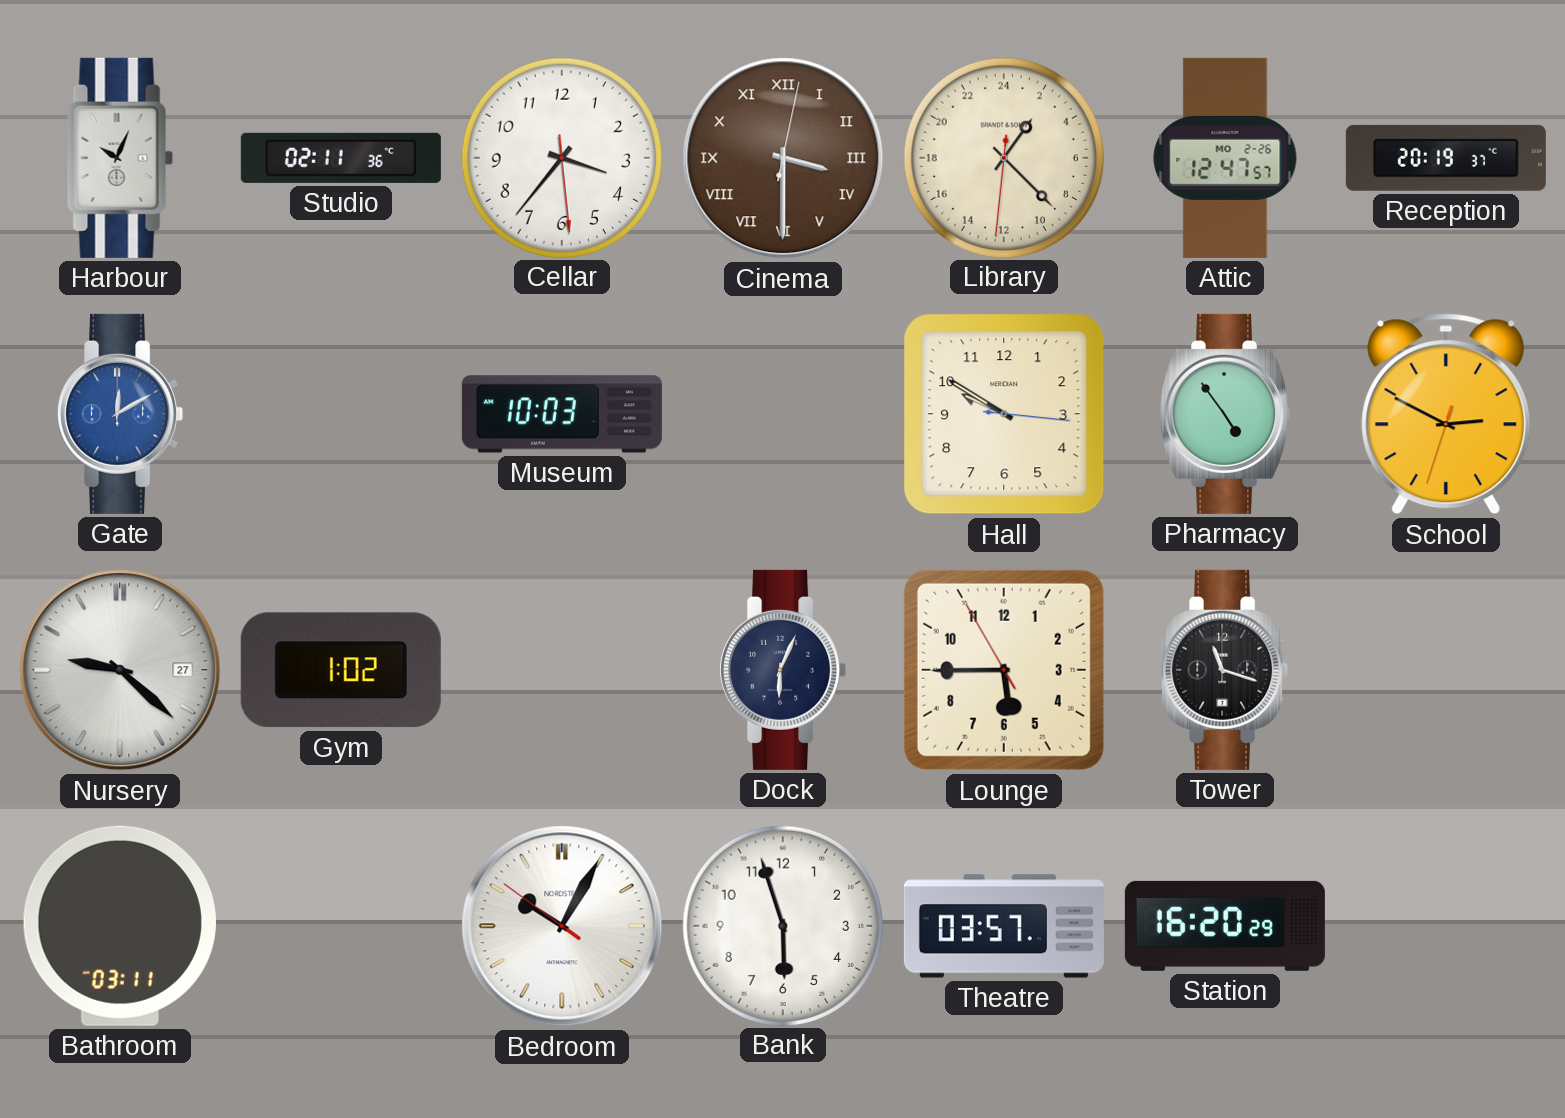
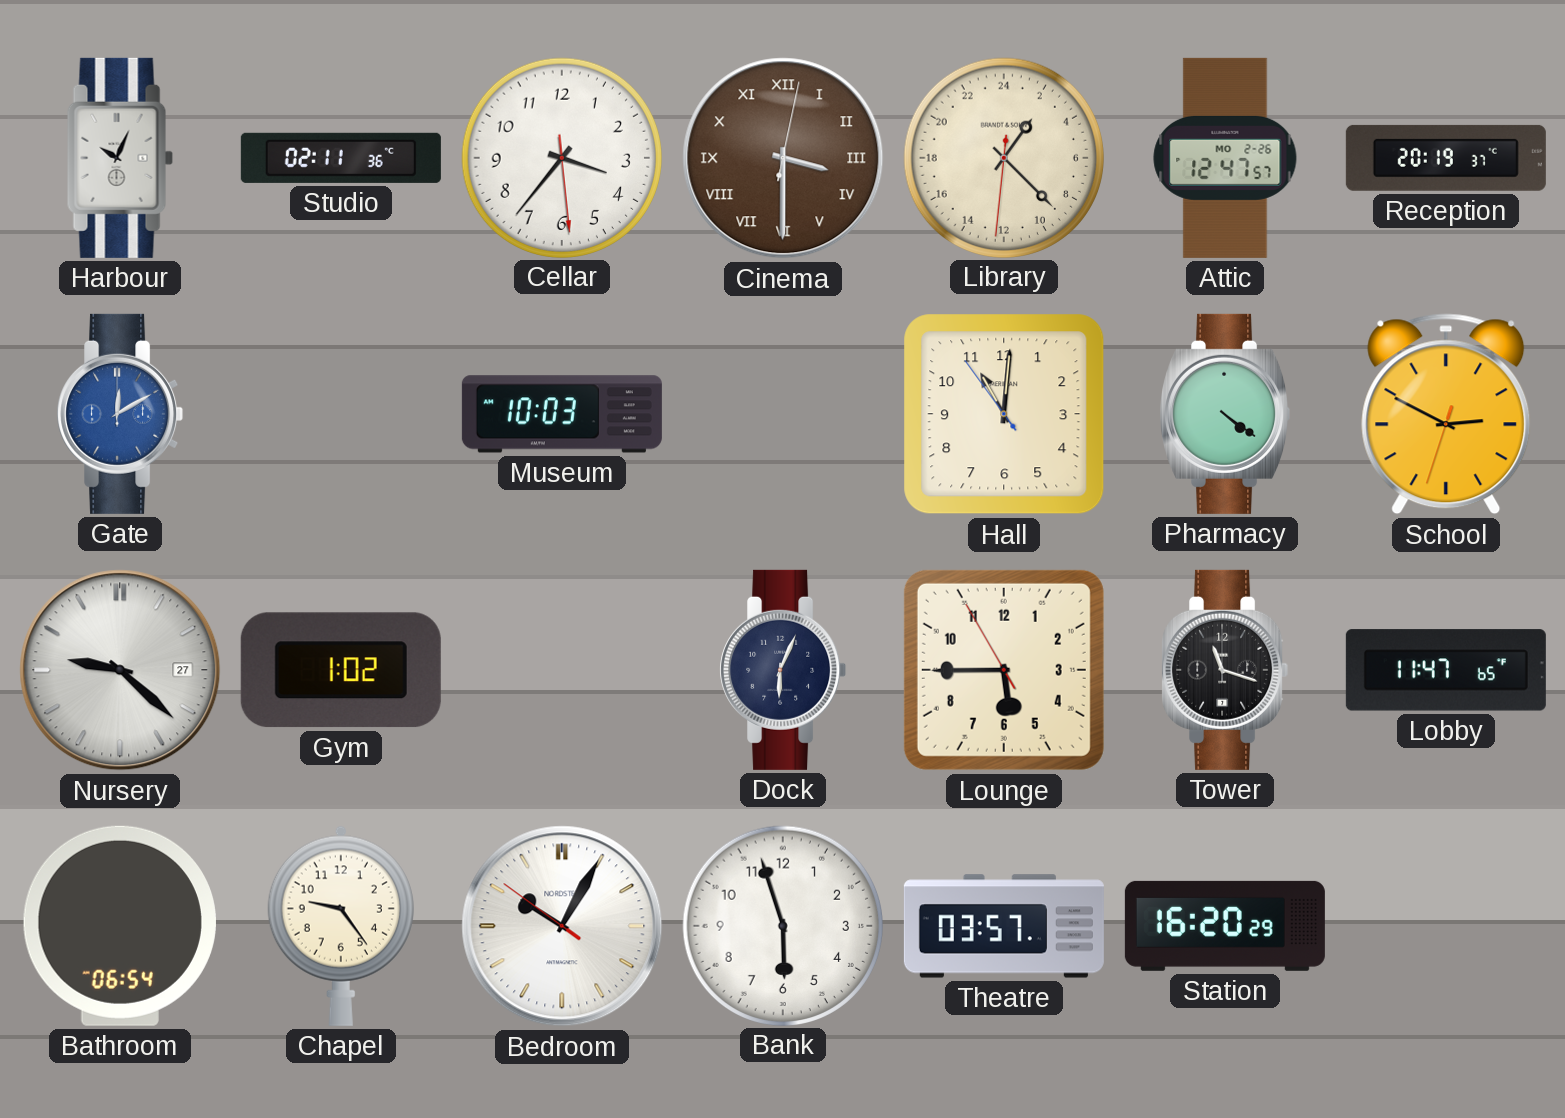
Hall: 9:50 -> 11:00
Pharmacy: 4:54 -> 4:21
Lobby: none -> 11:47
Bathroom: 03:11 -> 06:54
Chapel: none -> 9:24
